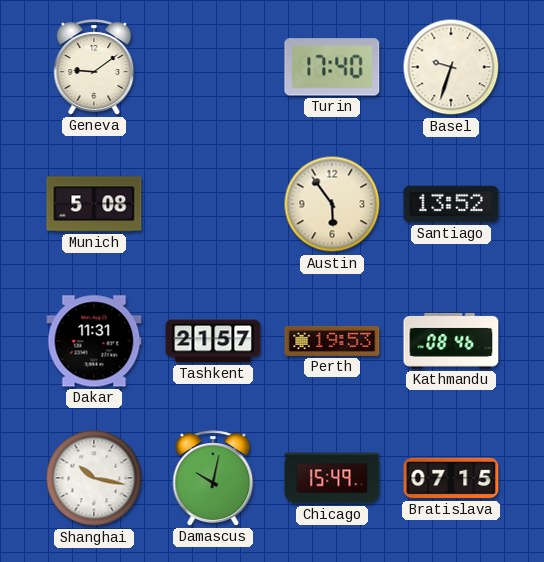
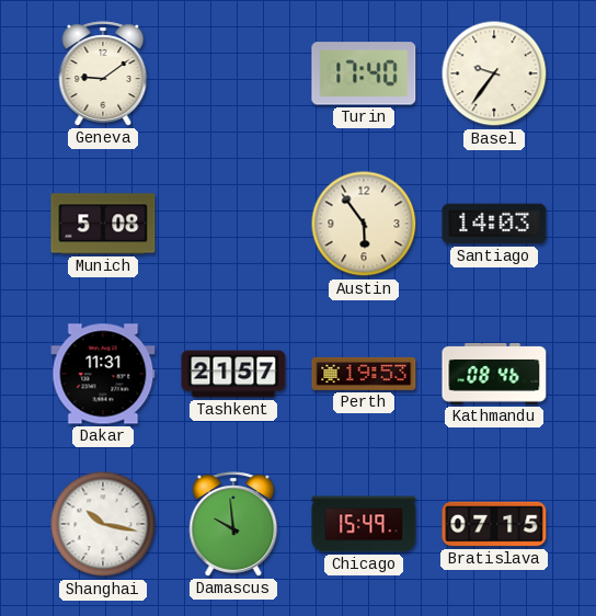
Basel: 9:33 -> 9:36
Santiago: 13:52 -> 14:03
Damascus: 10:02 -> 9:59
